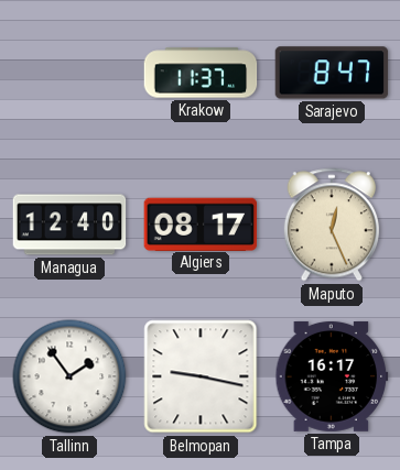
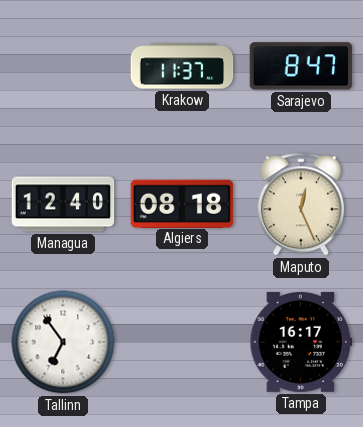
Algiers: 08:17 -> 08:18
Tallinn: 1:54 -> 6:54
Belmopan: 9:17 -> none
